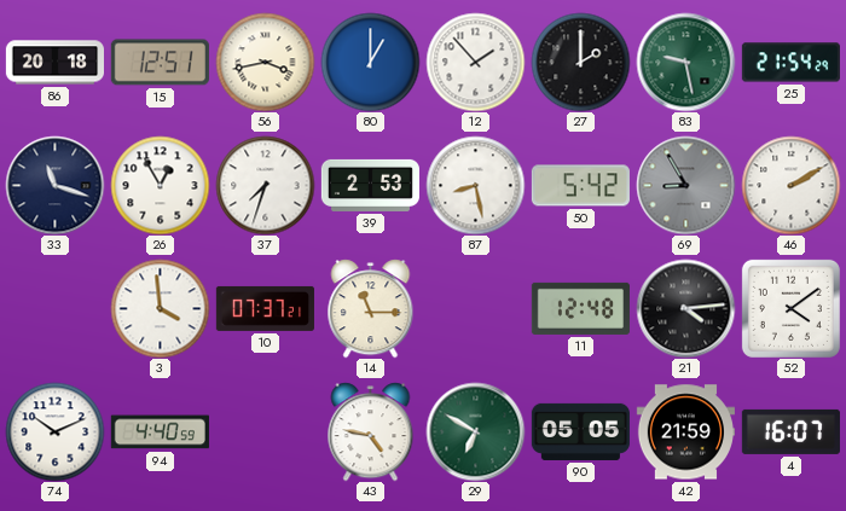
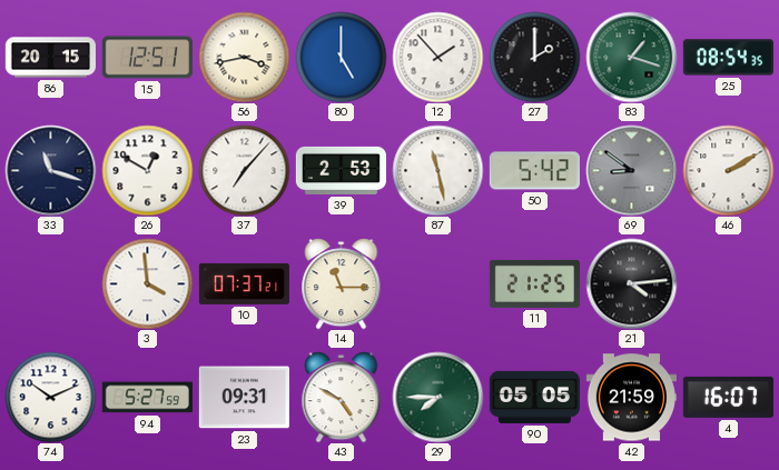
86: 20:18 -> 20:15
80: 1:00 -> 5:00
83: 9:28 -> 1:18
25: 21:54 -> 08:54
26: 12:55 -> 12:50
37: 7:33 -> 7:07
87: 8:28 -> 11:28
69: 8:55 -> 8:51
11: 12:48 -> 21:25
52: 4:09 -> none
94: 4:40 -> 5:27
23: none -> 09:31
43: 4:47 -> 4:50
29: 6:50 -> 7:45
